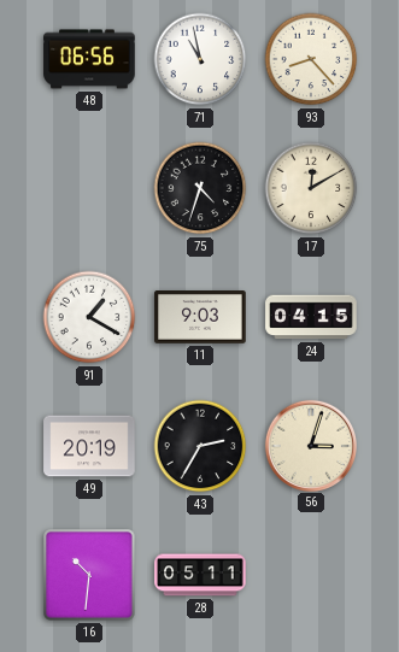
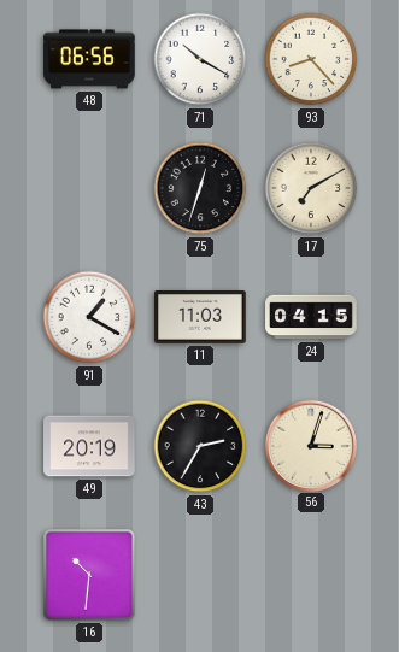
71: 10:58 -> 10:20
75: 4:33 -> 12:33
17: 12:10 -> 7:10
11: 9:03 -> 11:03
28: 05:11 -> none
